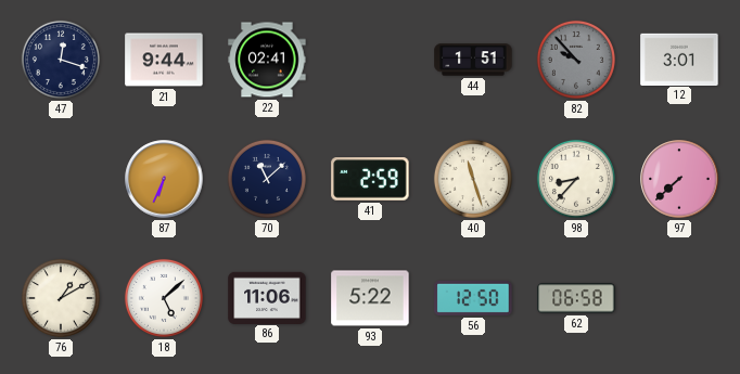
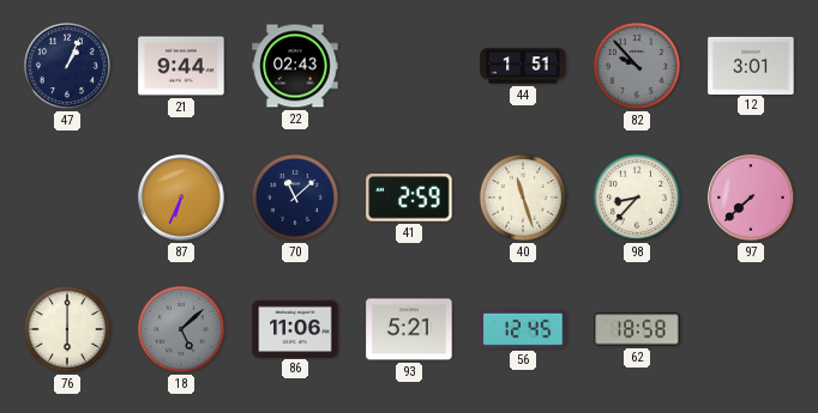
47: 12:18 -> 1:04
22: 02:41 -> 02:43
76: 1:10 -> 6:00
18 dial: white -> grey
93: 5:22 -> 5:21
56: 12:50 -> 12:45
62: 06:58 -> 18:58
